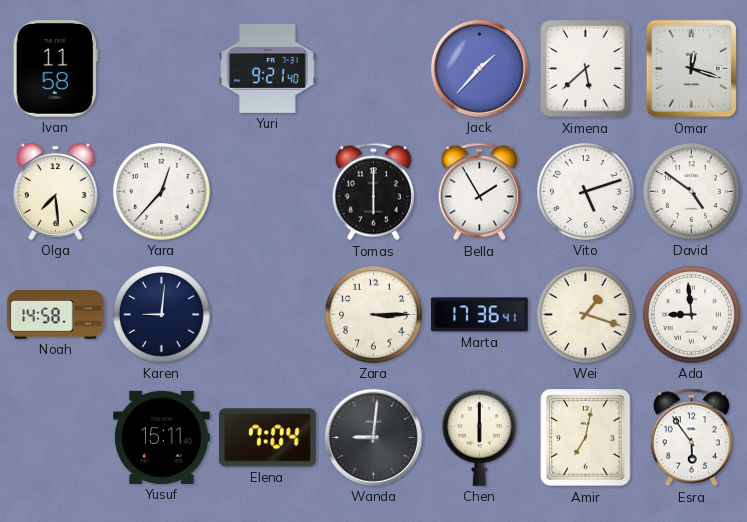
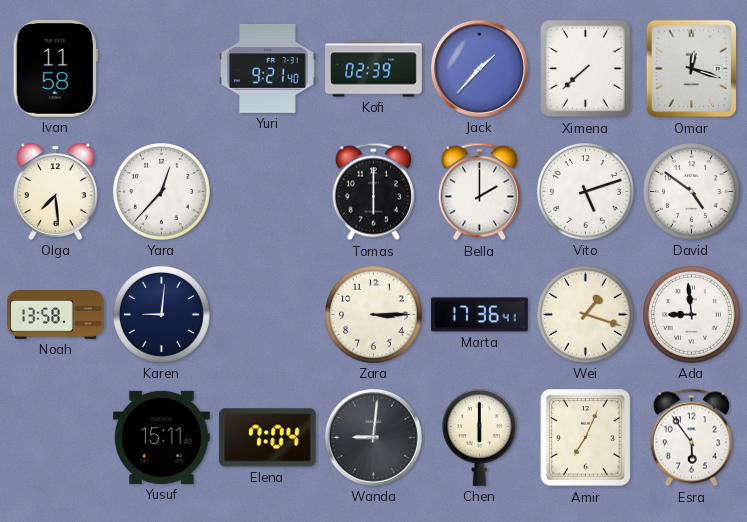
Kofi: none -> 02:39
Ximena: 5:38 -> 7:38
Bella: 1:55 -> 2:00
Noah: 14:58 -> 13:58
Amir: 7:02 -> 7:04
